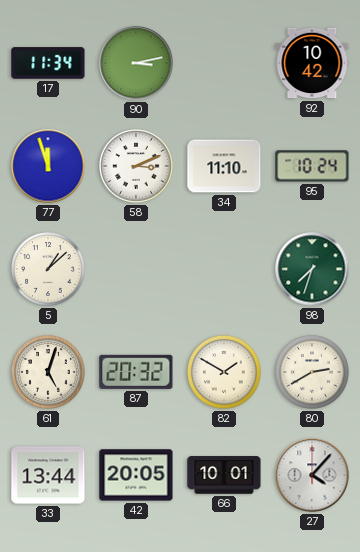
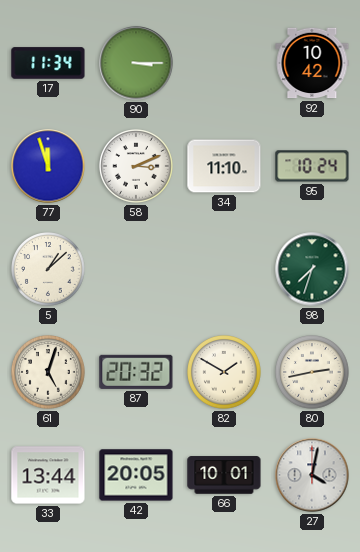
90: 3:13 -> 3:15
80: 2:40 -> 2:43
27: 4:07 -> 4:02
